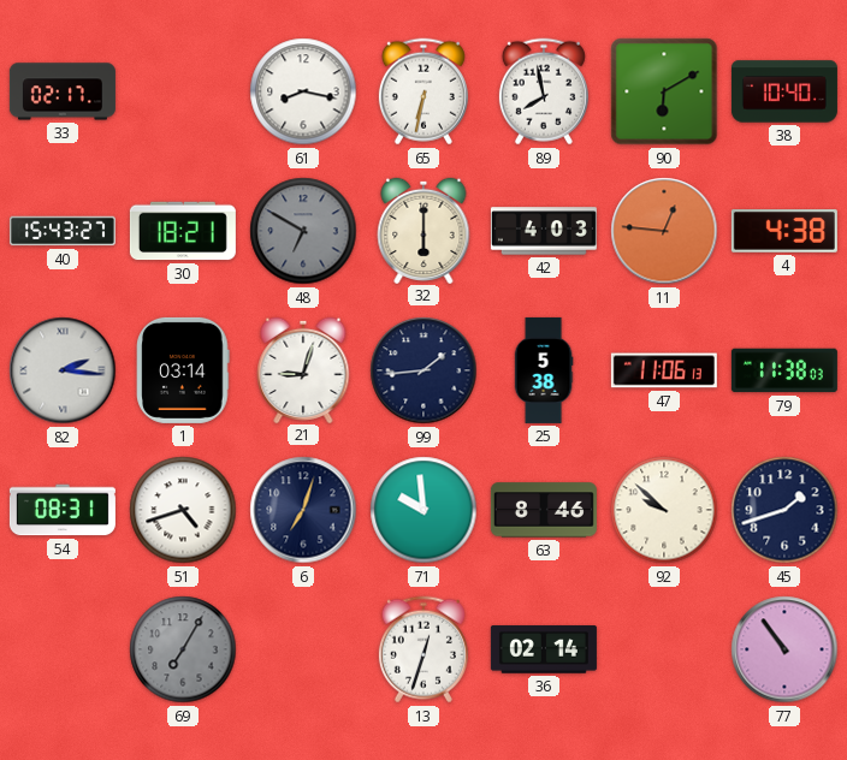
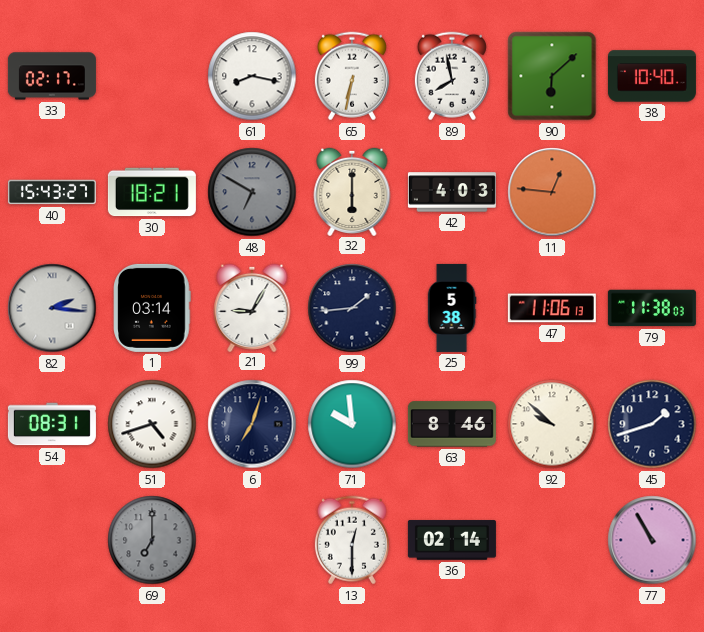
90: 6:10 -> 6:08
4: 4:38 -> none
21: 9:03 -> 9:05
69: 7:05 -> 7:00
13: 12:33 -> 12:30
77: 10:54 -> 10:55
